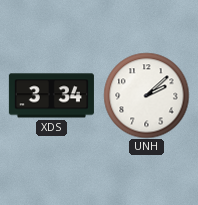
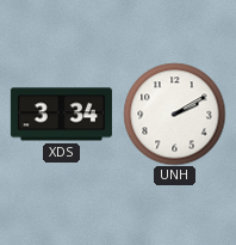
UNH: 2:08 -> 2:10
